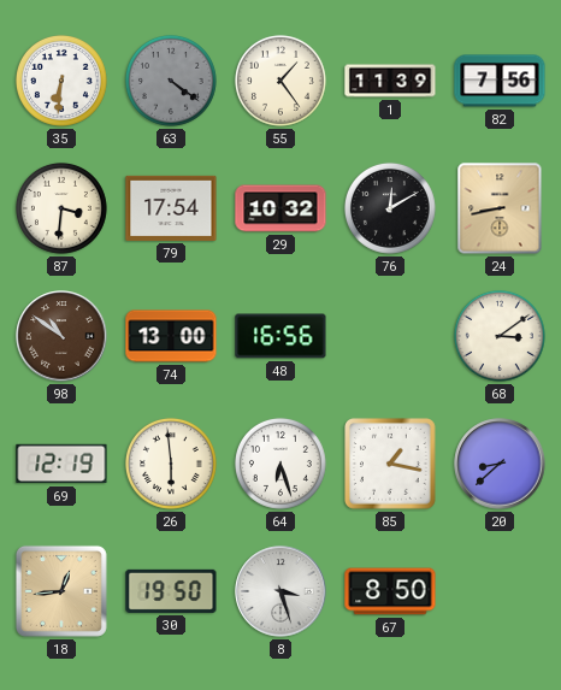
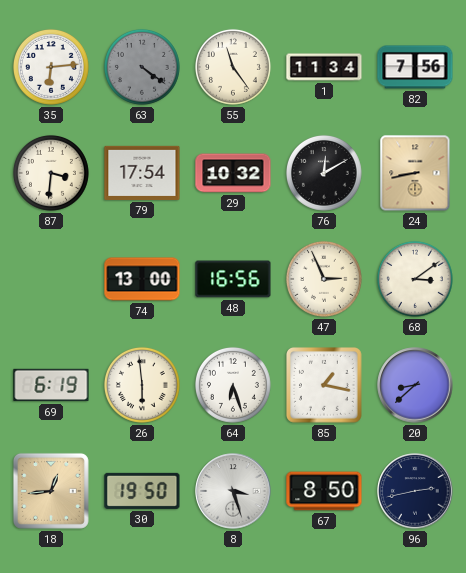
35: 6:31 -> 6:14
55: 1:24 -> 11:24
1: 11:39 -> 11:34
98: 10:51 -> none
47: none -> 2:56
69: 12:19 -> 6:19
96: none -> 2:43
